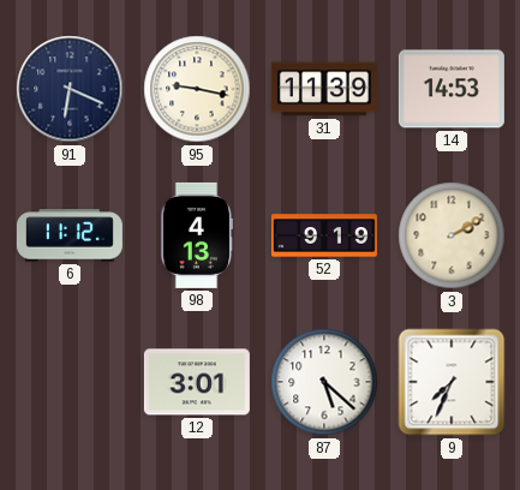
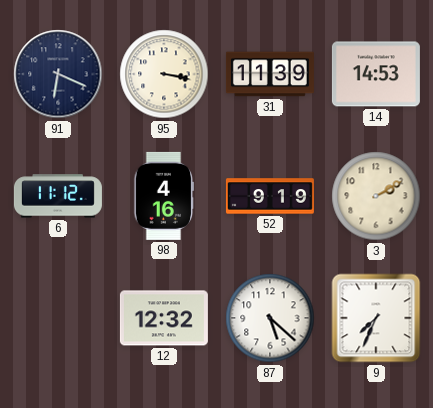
95: 9:17 -> 3:17
98: 4:13 -> 4:16
12: 3:01 -> 12:32
